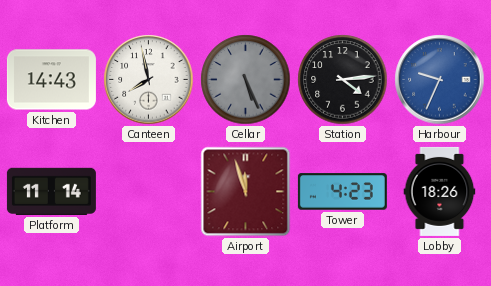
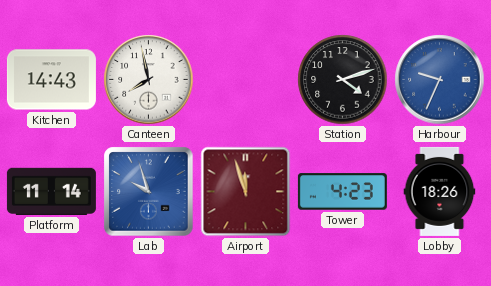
Cellar: 5:26 -> none
Station: 4:14 -> 4:12
Lab: none -> 9:57
